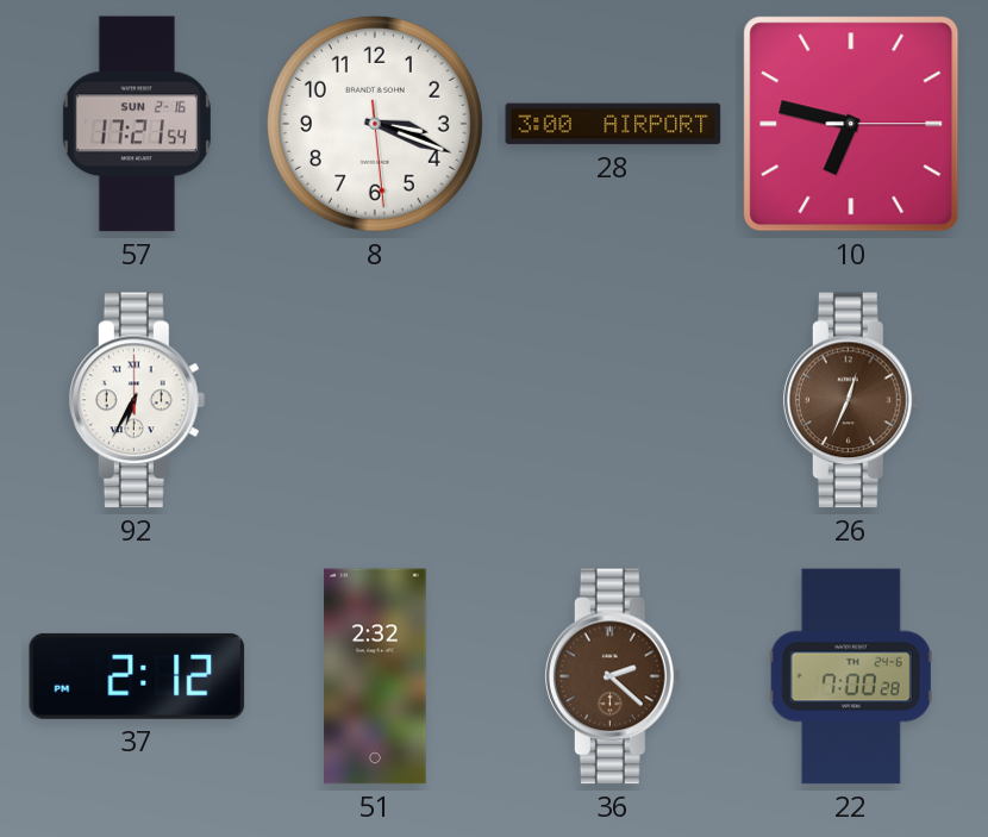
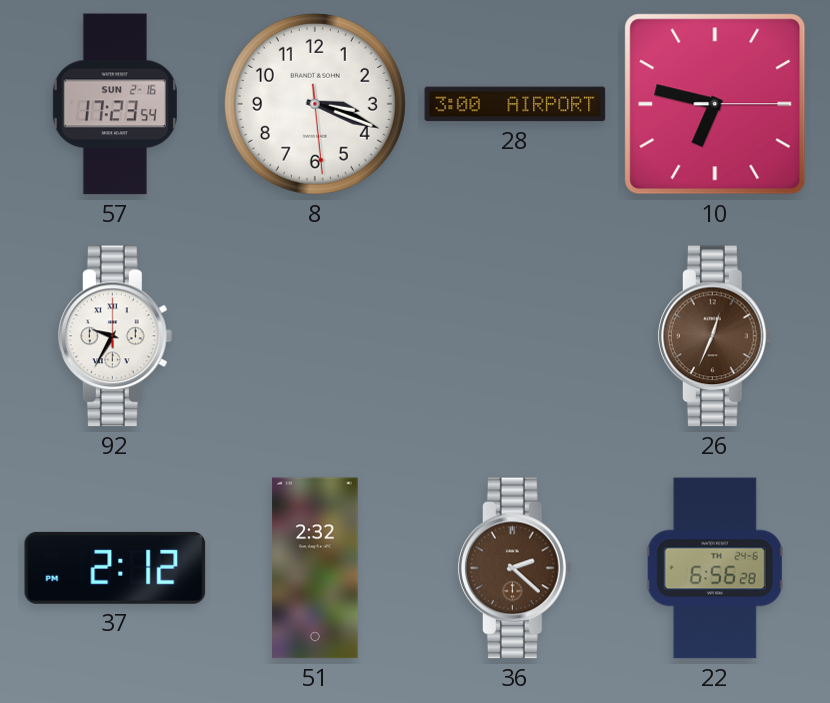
57: 17:21 -> 17:23
92: 6:35 -> 9:35
22: 7:00 -> 6:56
